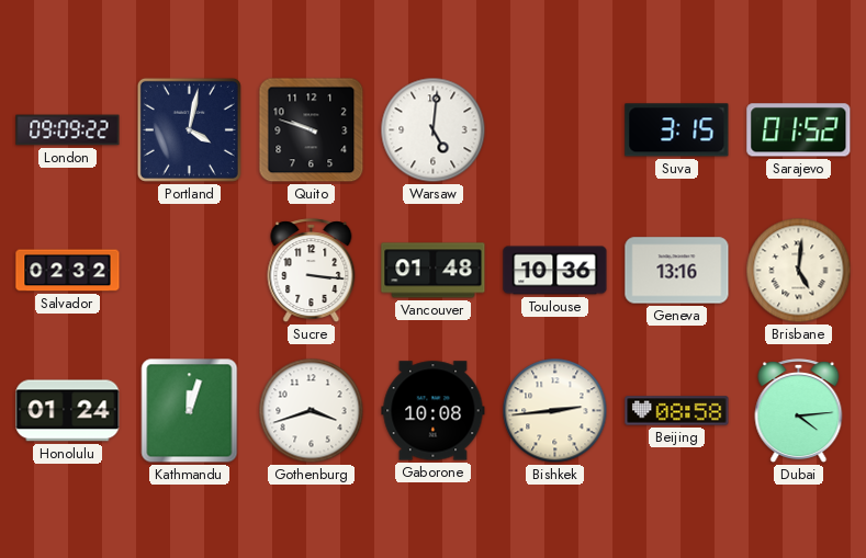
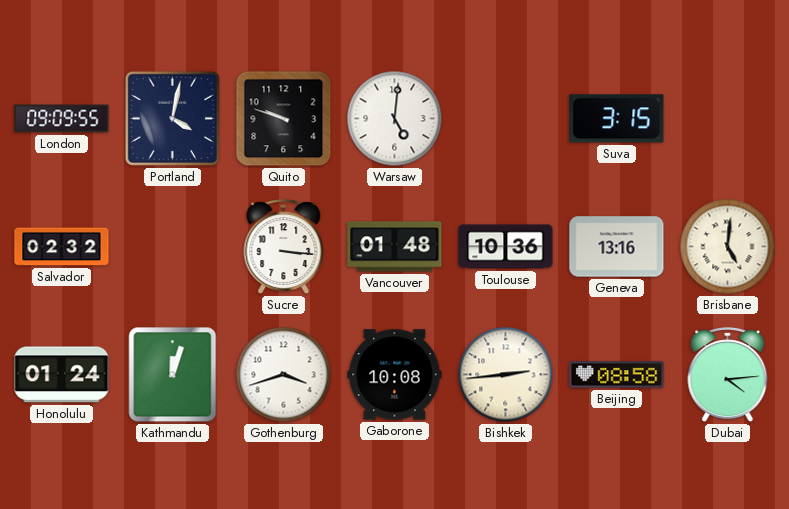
London: 09:09:22 -> 09:09:55
Sarajevo: 01:52 -> none
